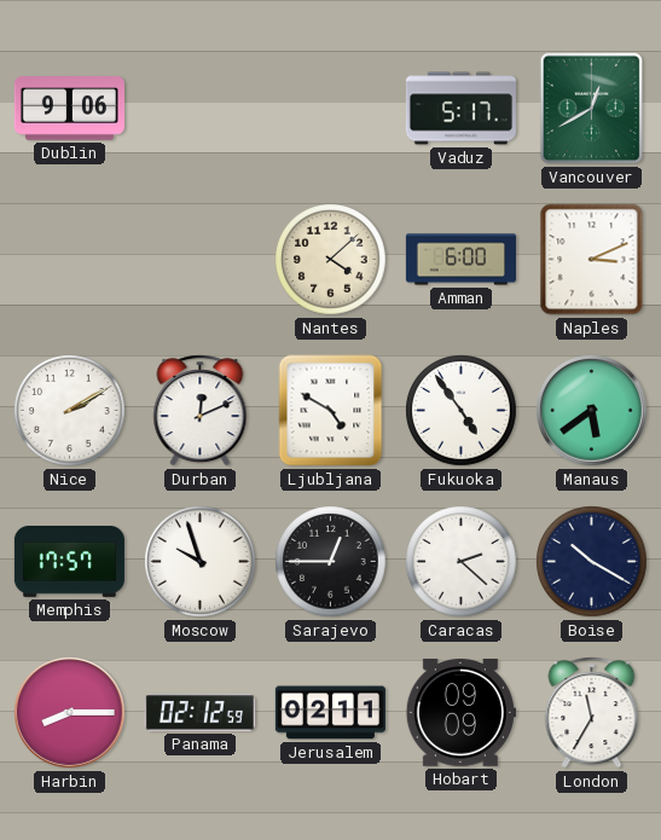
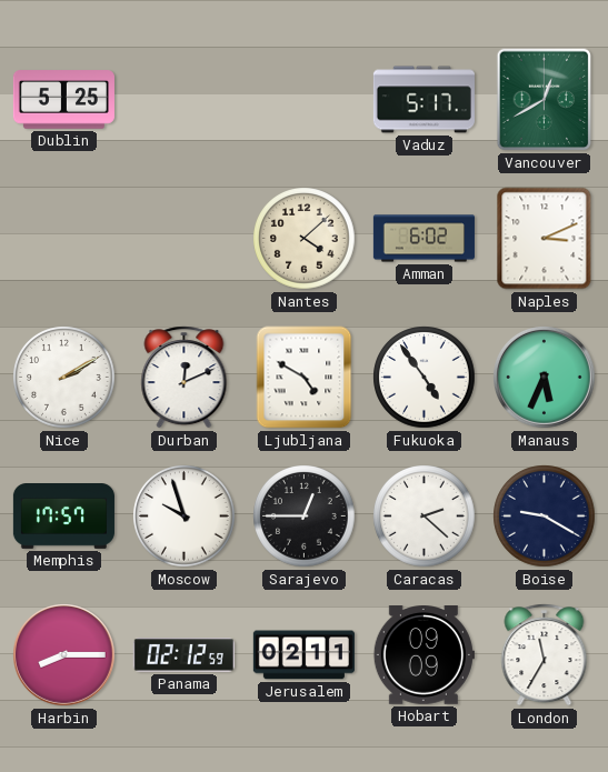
Dublin: 9:06 -> 5:25
Amman: 6:00 -> 6:02
Manaus: 5:39 -> 5:34
Boise: 10:20 -> 9:20
